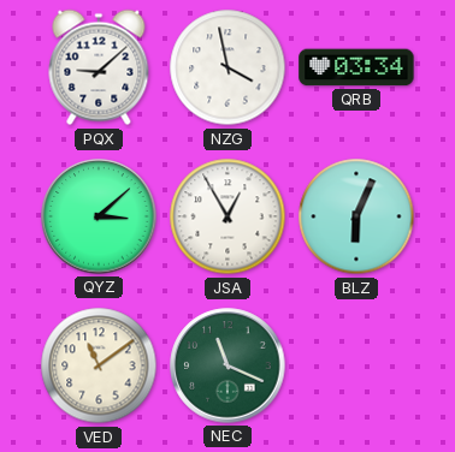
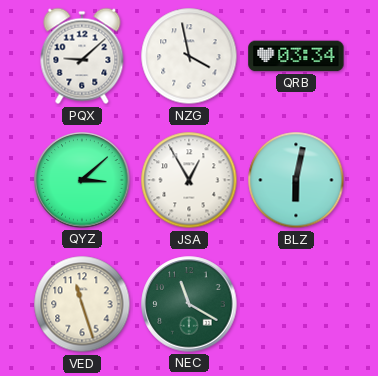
BLZ: 6:04 -> 6:02
VED: 11:09 -> 11:27
NEC: 11:19 -> 11:20
